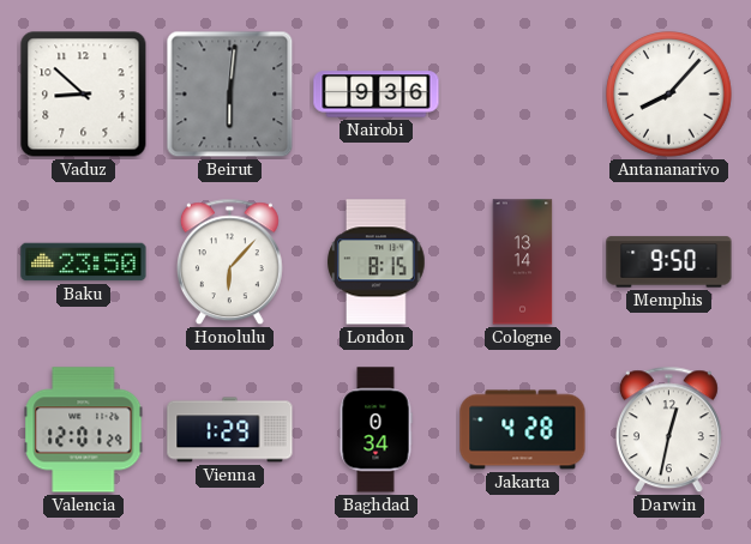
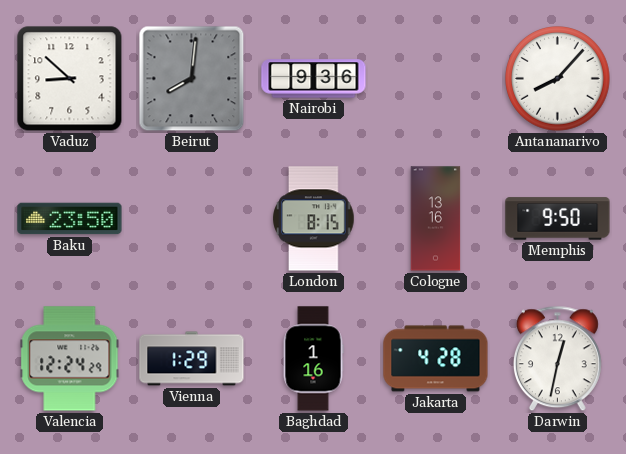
Beirut: 6:01 -> 8:01
Honolulu: 6:07 -> none
Cologne: 13:14 -> 13:16
Valencia: 12:01 -> 12:24
Baghdad: 0:34 -> 1:16
